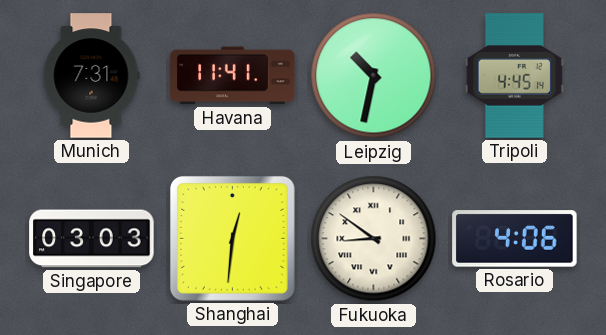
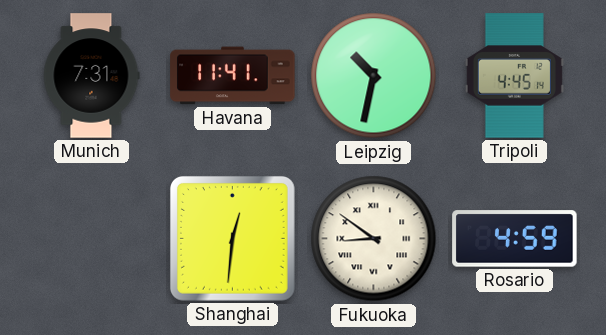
Singapore: 03:03 -> none
Rosario: 4:06 -> 4:59
